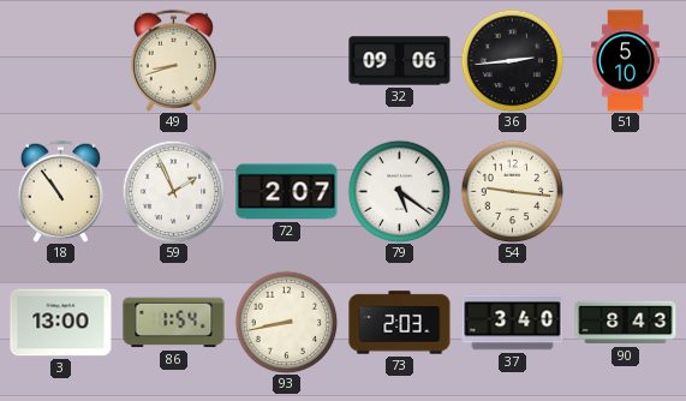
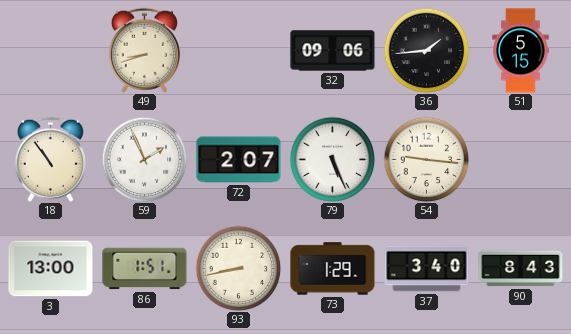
36: 2:44 -> 1:44
51: 5:10 -> 5:15
79: 5:21 -> 5:26
86: 1:54 -> 1:51
73: 2:03 -> 1:29
